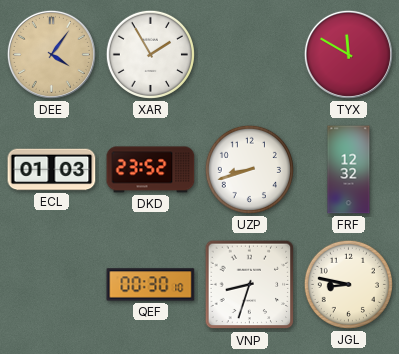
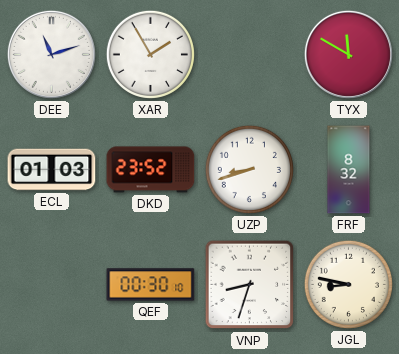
DEE: 4:06 -> 11:12
DEE dial: champagne -> white
FRF: 12:32 -> 8:32
